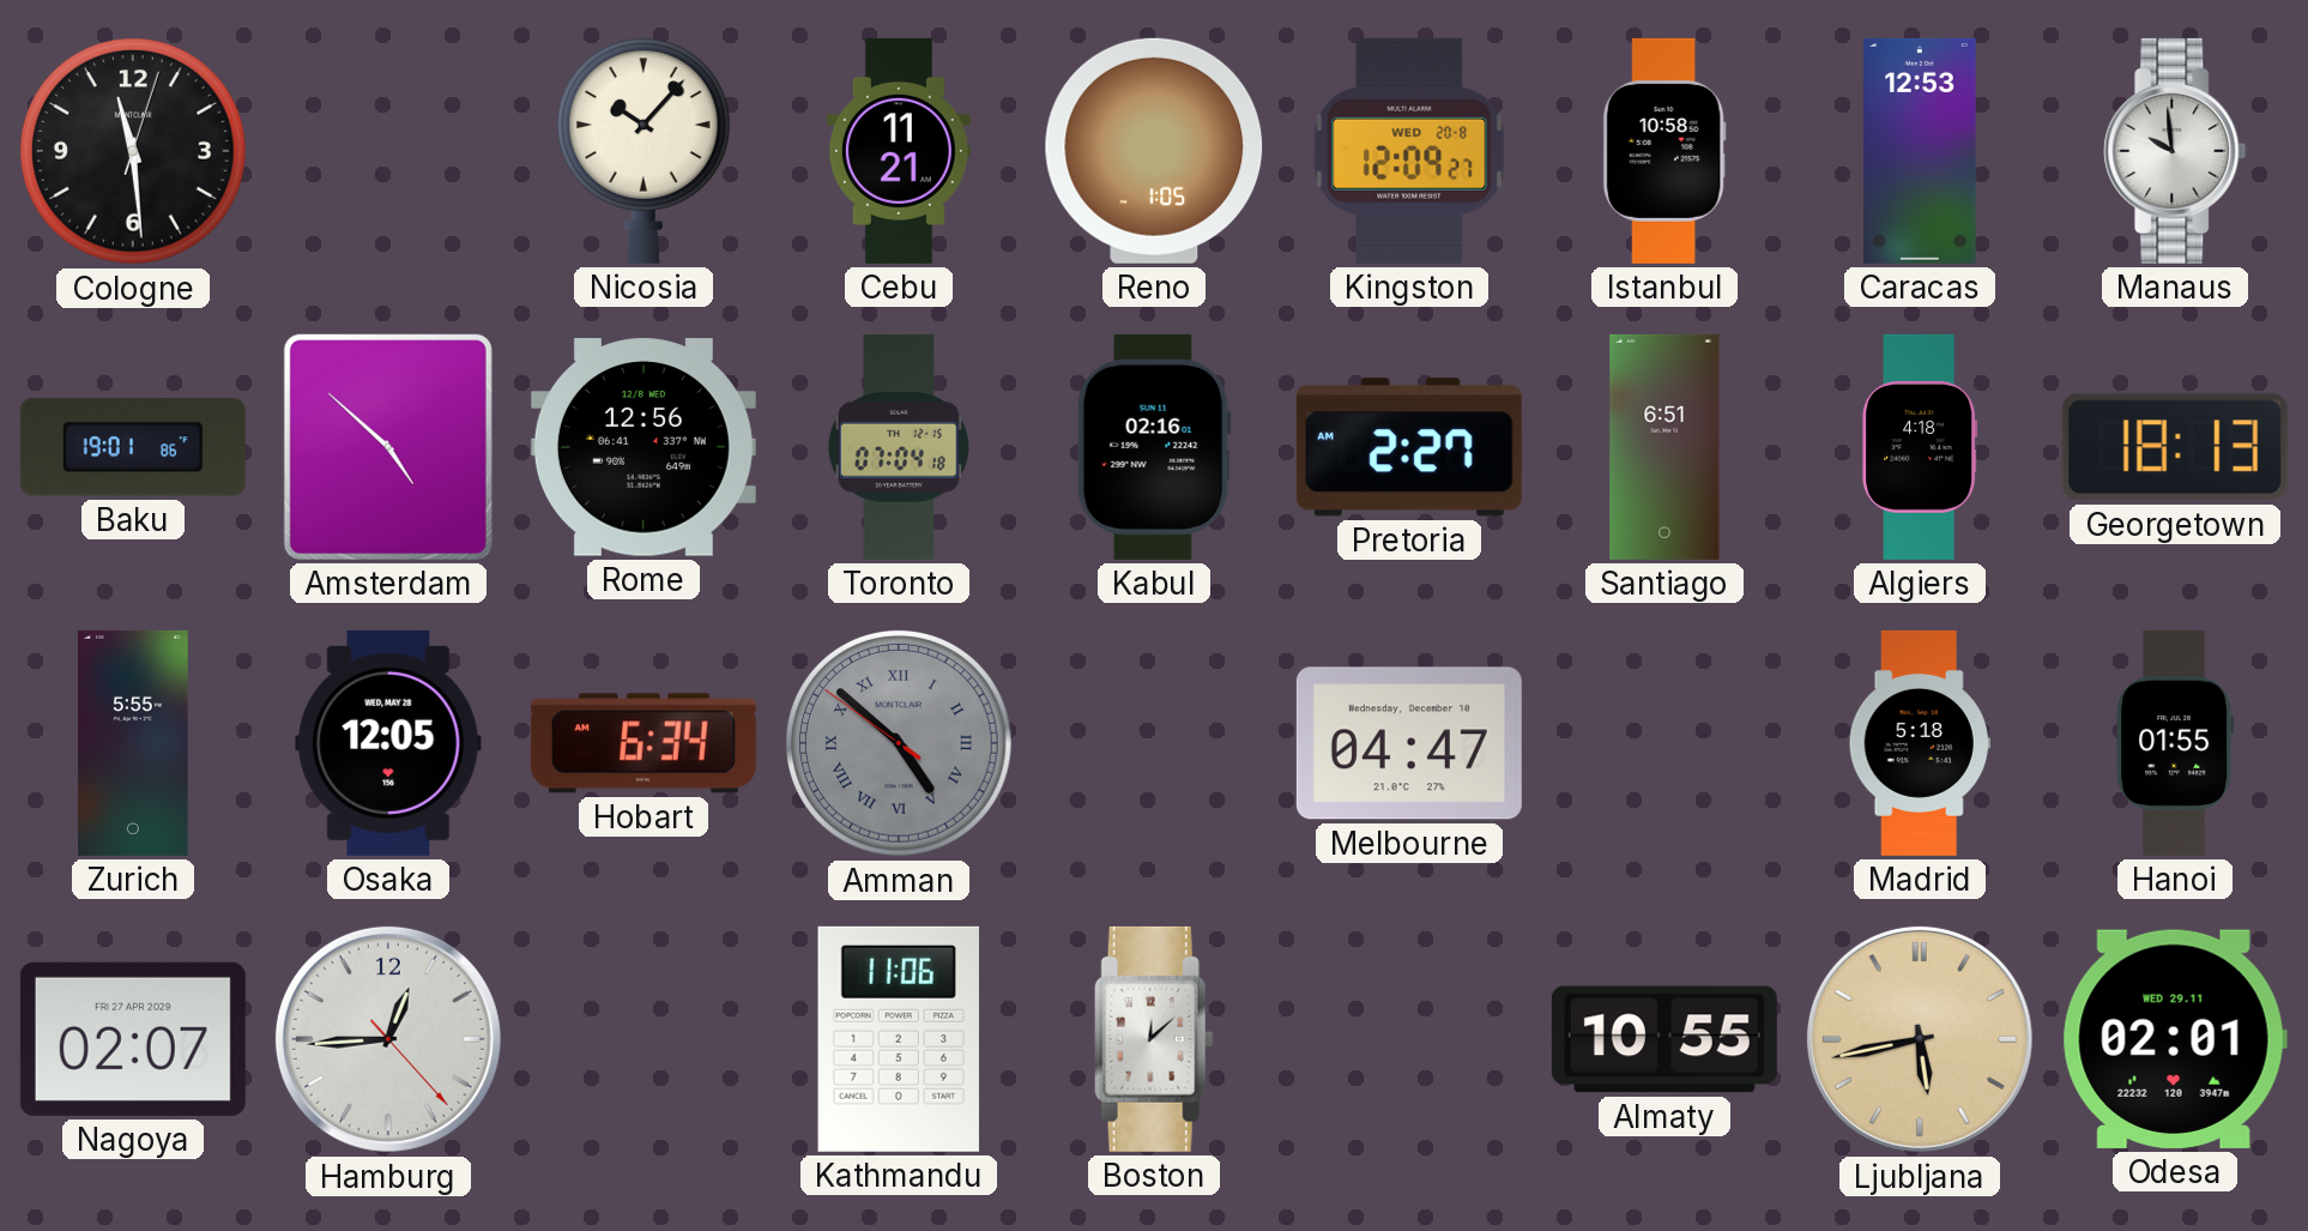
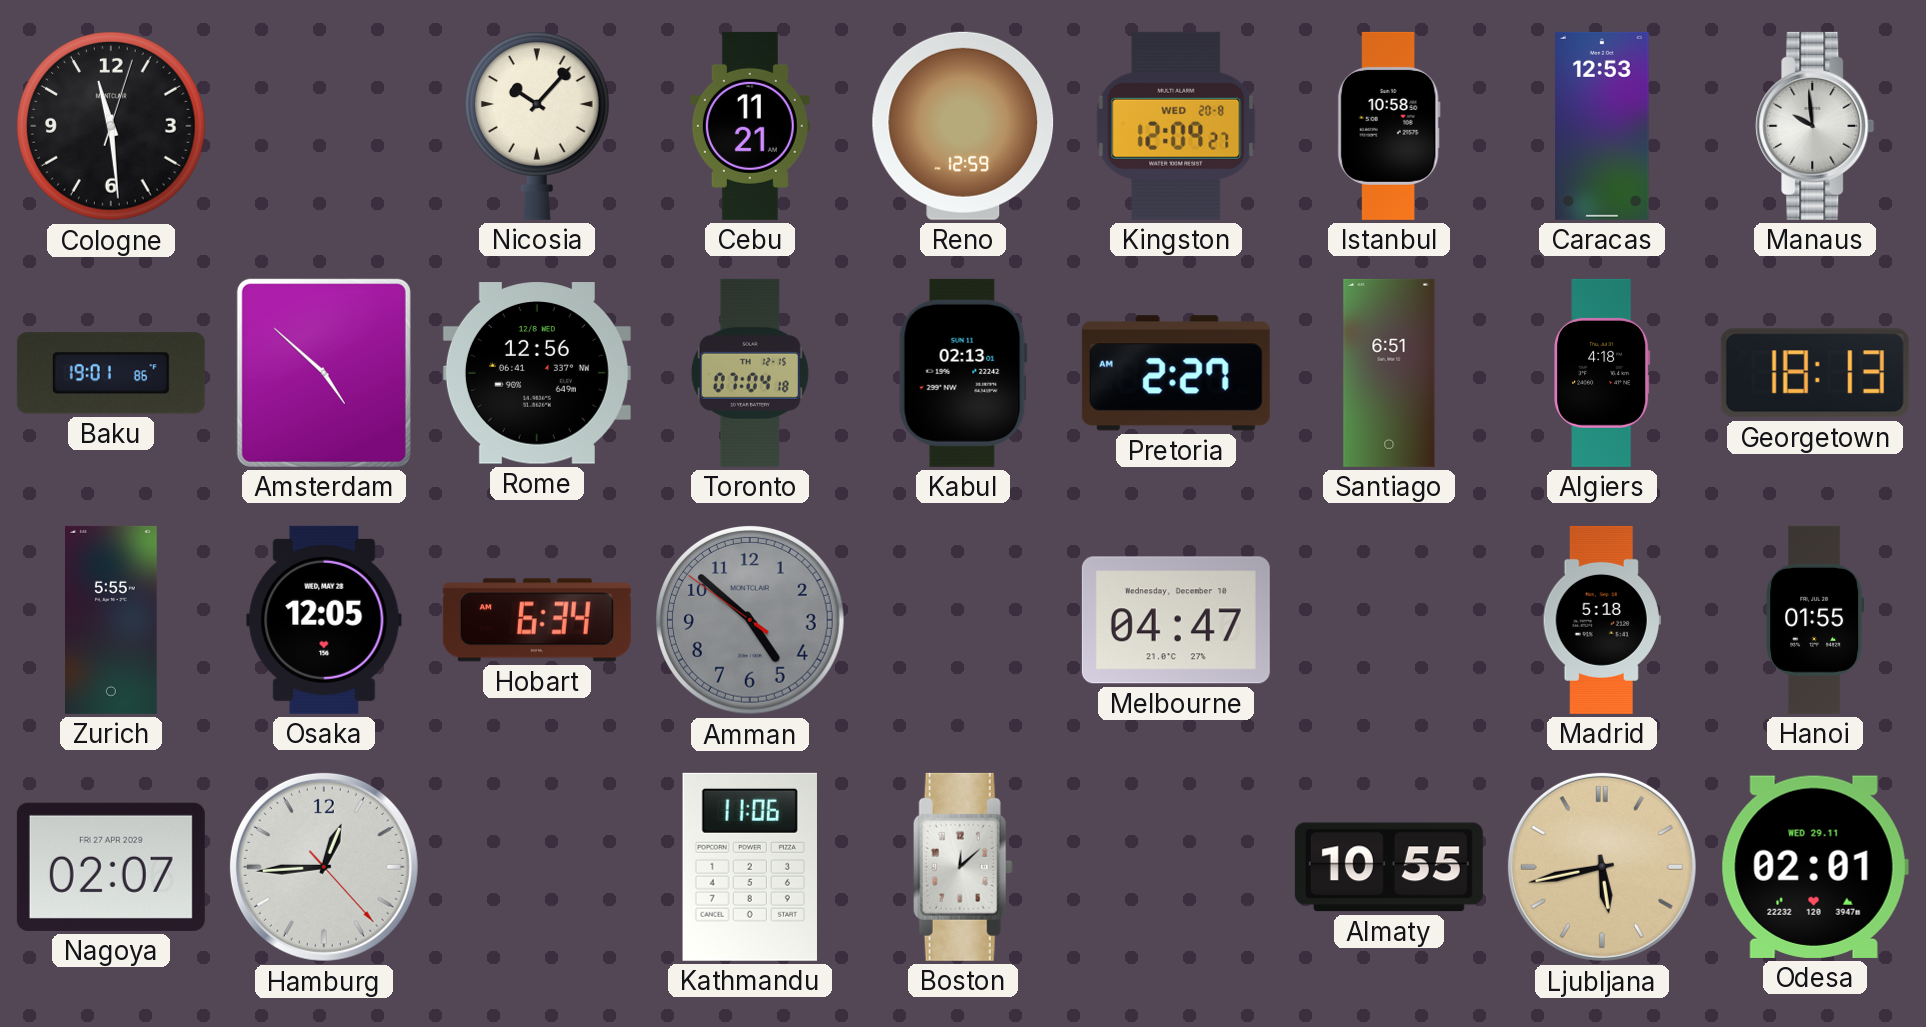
Reno: 1:05 -> 12:59
Kabul: 02:16 -> 02:13
Amman numerals: Roman -> Arabic
